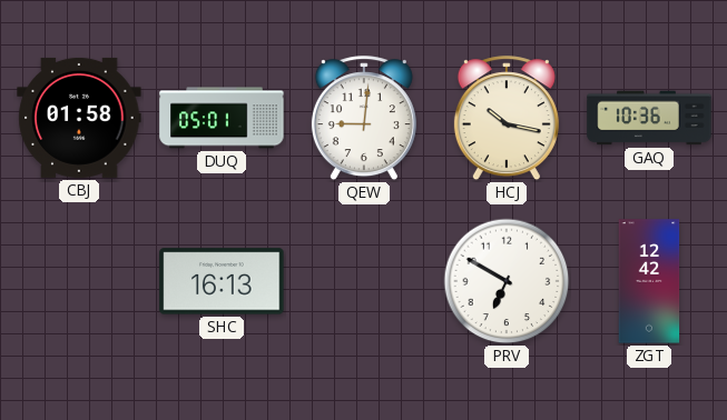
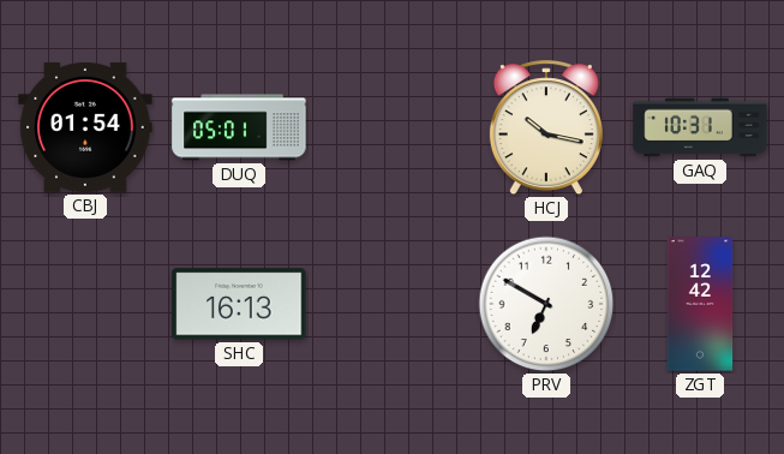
CBJ: 01:58 -> 01:54
QEW: 9:01 -> none
GAQ: 10:36 -> 10:31
